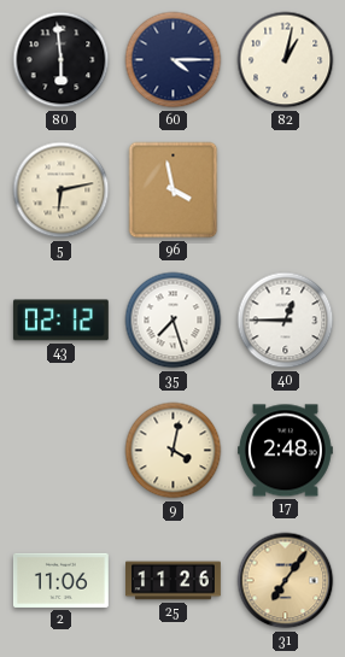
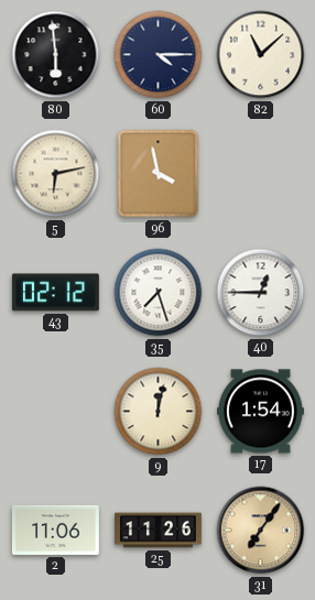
82: 1:02 -> 11:08
9: 4:02 -> 12:02
17: 2:48 -> 1:54
